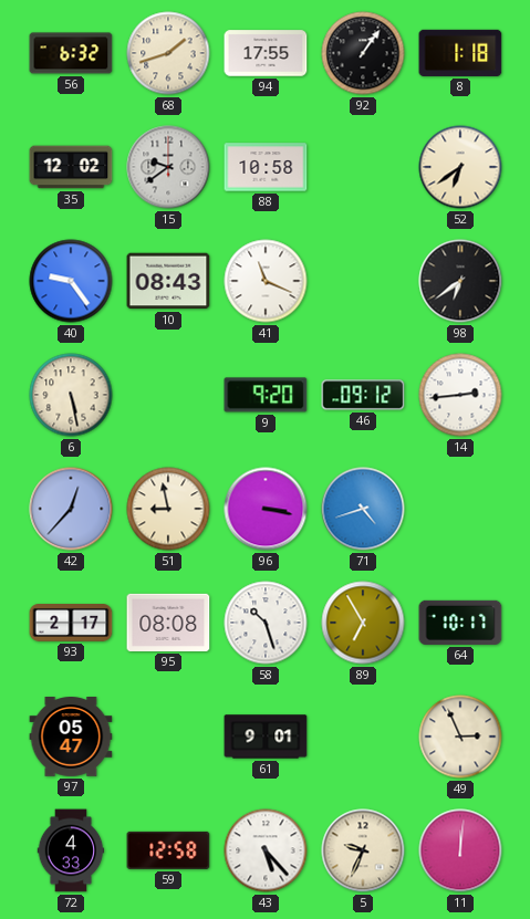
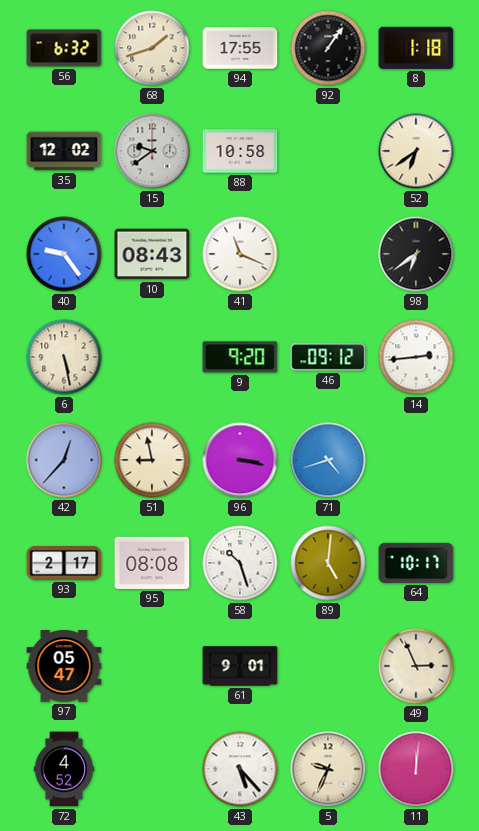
89: 6:55 -> 5:01
72: 4:33 -> 4:52
59: 12:58 -> none
